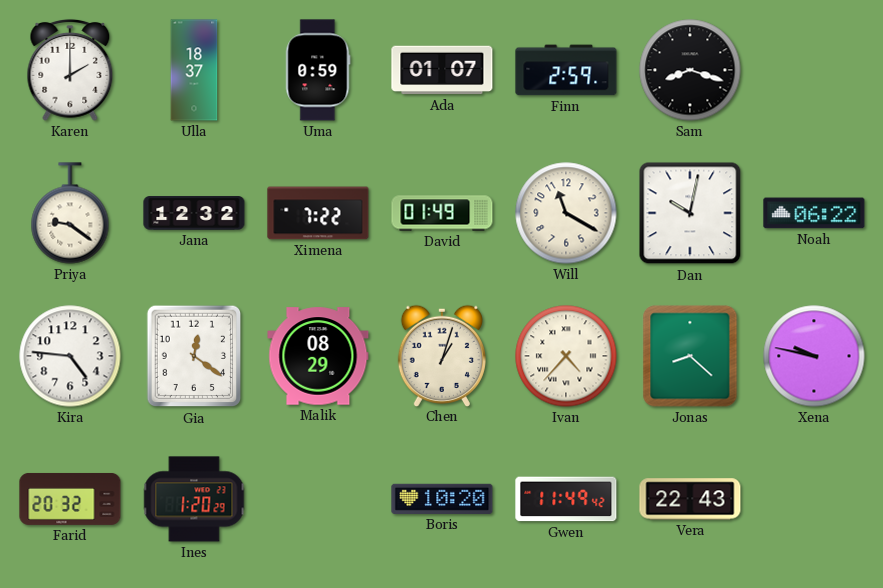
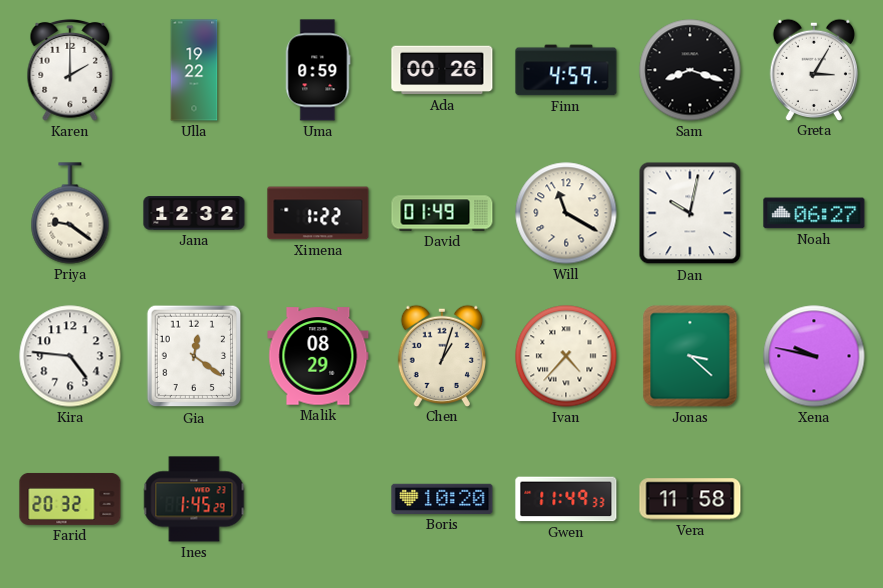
Ulla: 18:37 -> 19:22
Ada: 01:07 -> 00:26
Finn: 2:59 -> 4:59
Greta: none -> 3:05
Ximena: 7:22 -> 1:22
Noah: 06:22 -> 06:27
Jonas: 8:22 -> 3:22
Ines: 1:20 -> 1:45
Gwen: 11:49:42 -> 11:49:33
Vera: 22:43 -> 11:58
